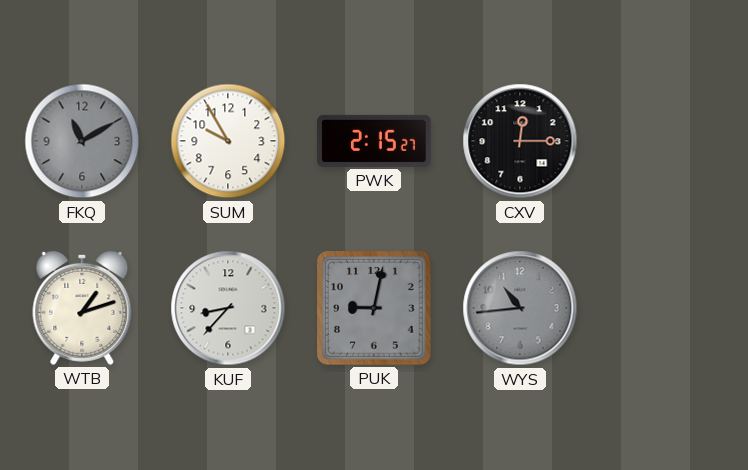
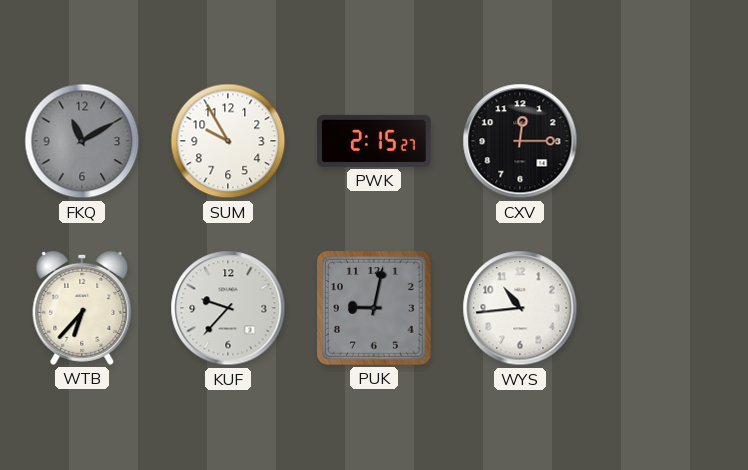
WTB: 1:12 -> 6:37
KUF: 8:37 -> 9:37
WYS dial: grey -> white
